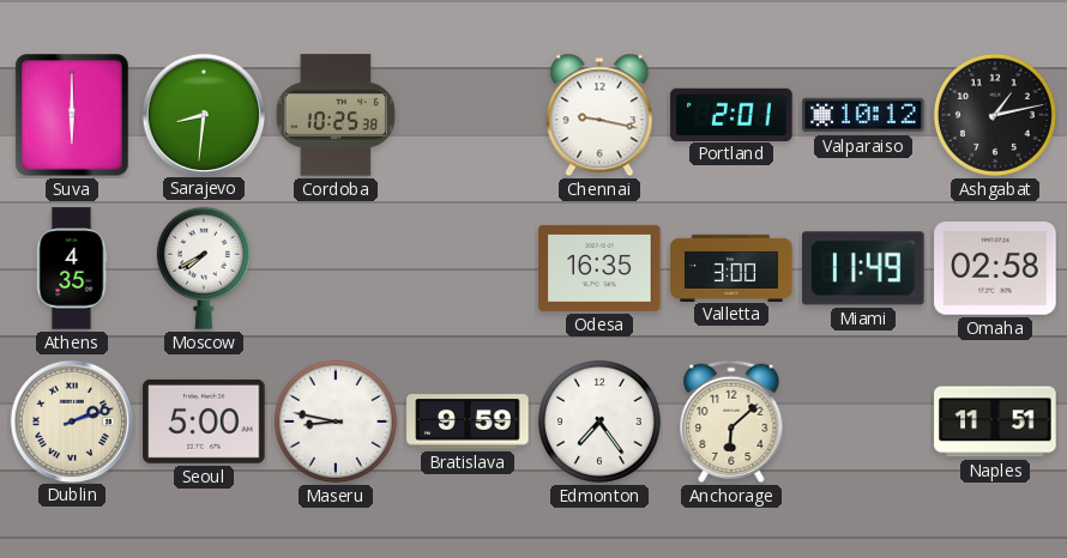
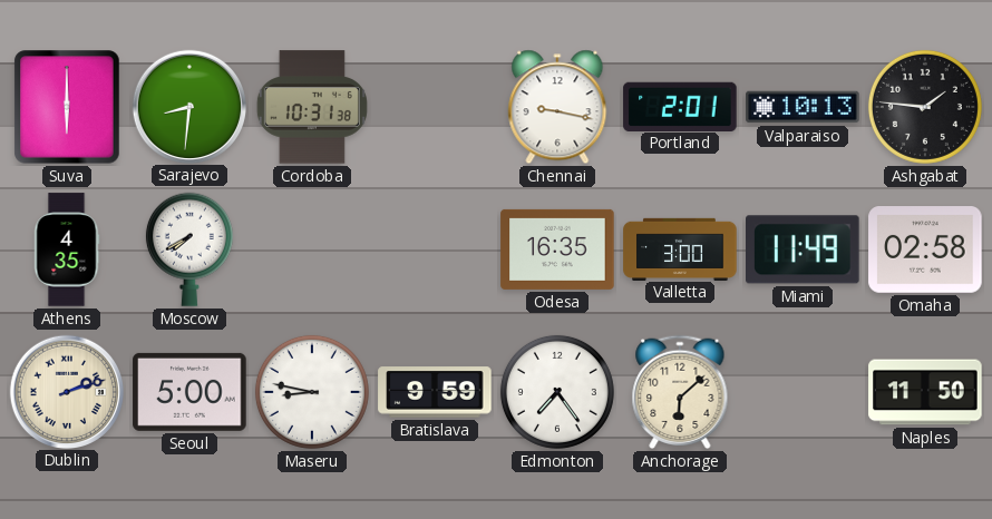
Cordoba: 10:25 -> 10:31
Valparaiso: 10:12 -> 10:13
Ashgabat: 1:13 -> 1:46
Naples: 11:51 -> 11:50
